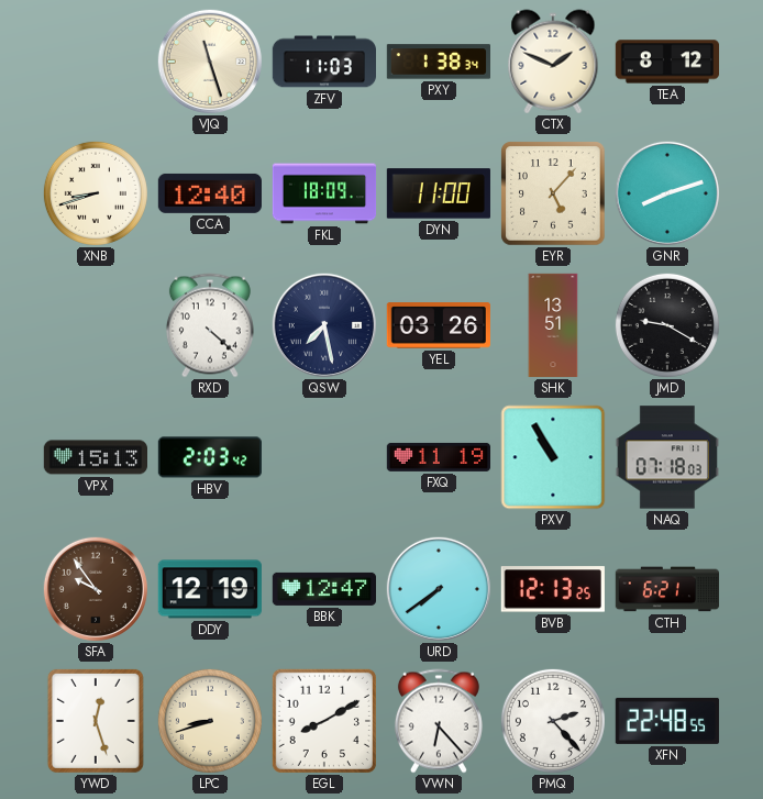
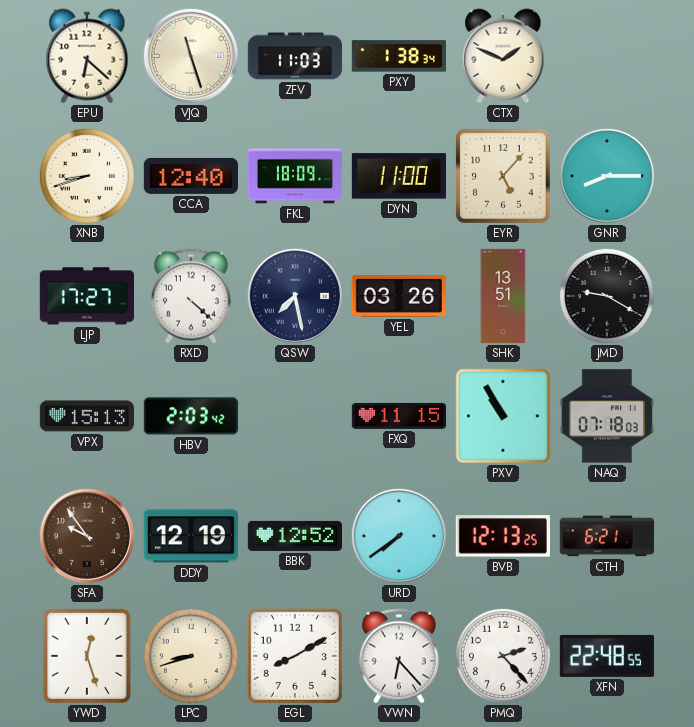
EPU: none -> 6:22
TEA: 8:12 -> none
GNR: 8:12 -> 8:15
LJP: none -> 17:27
FXQ: 11:19 -> 11:15
BBK: 12:47 -> 12:52
